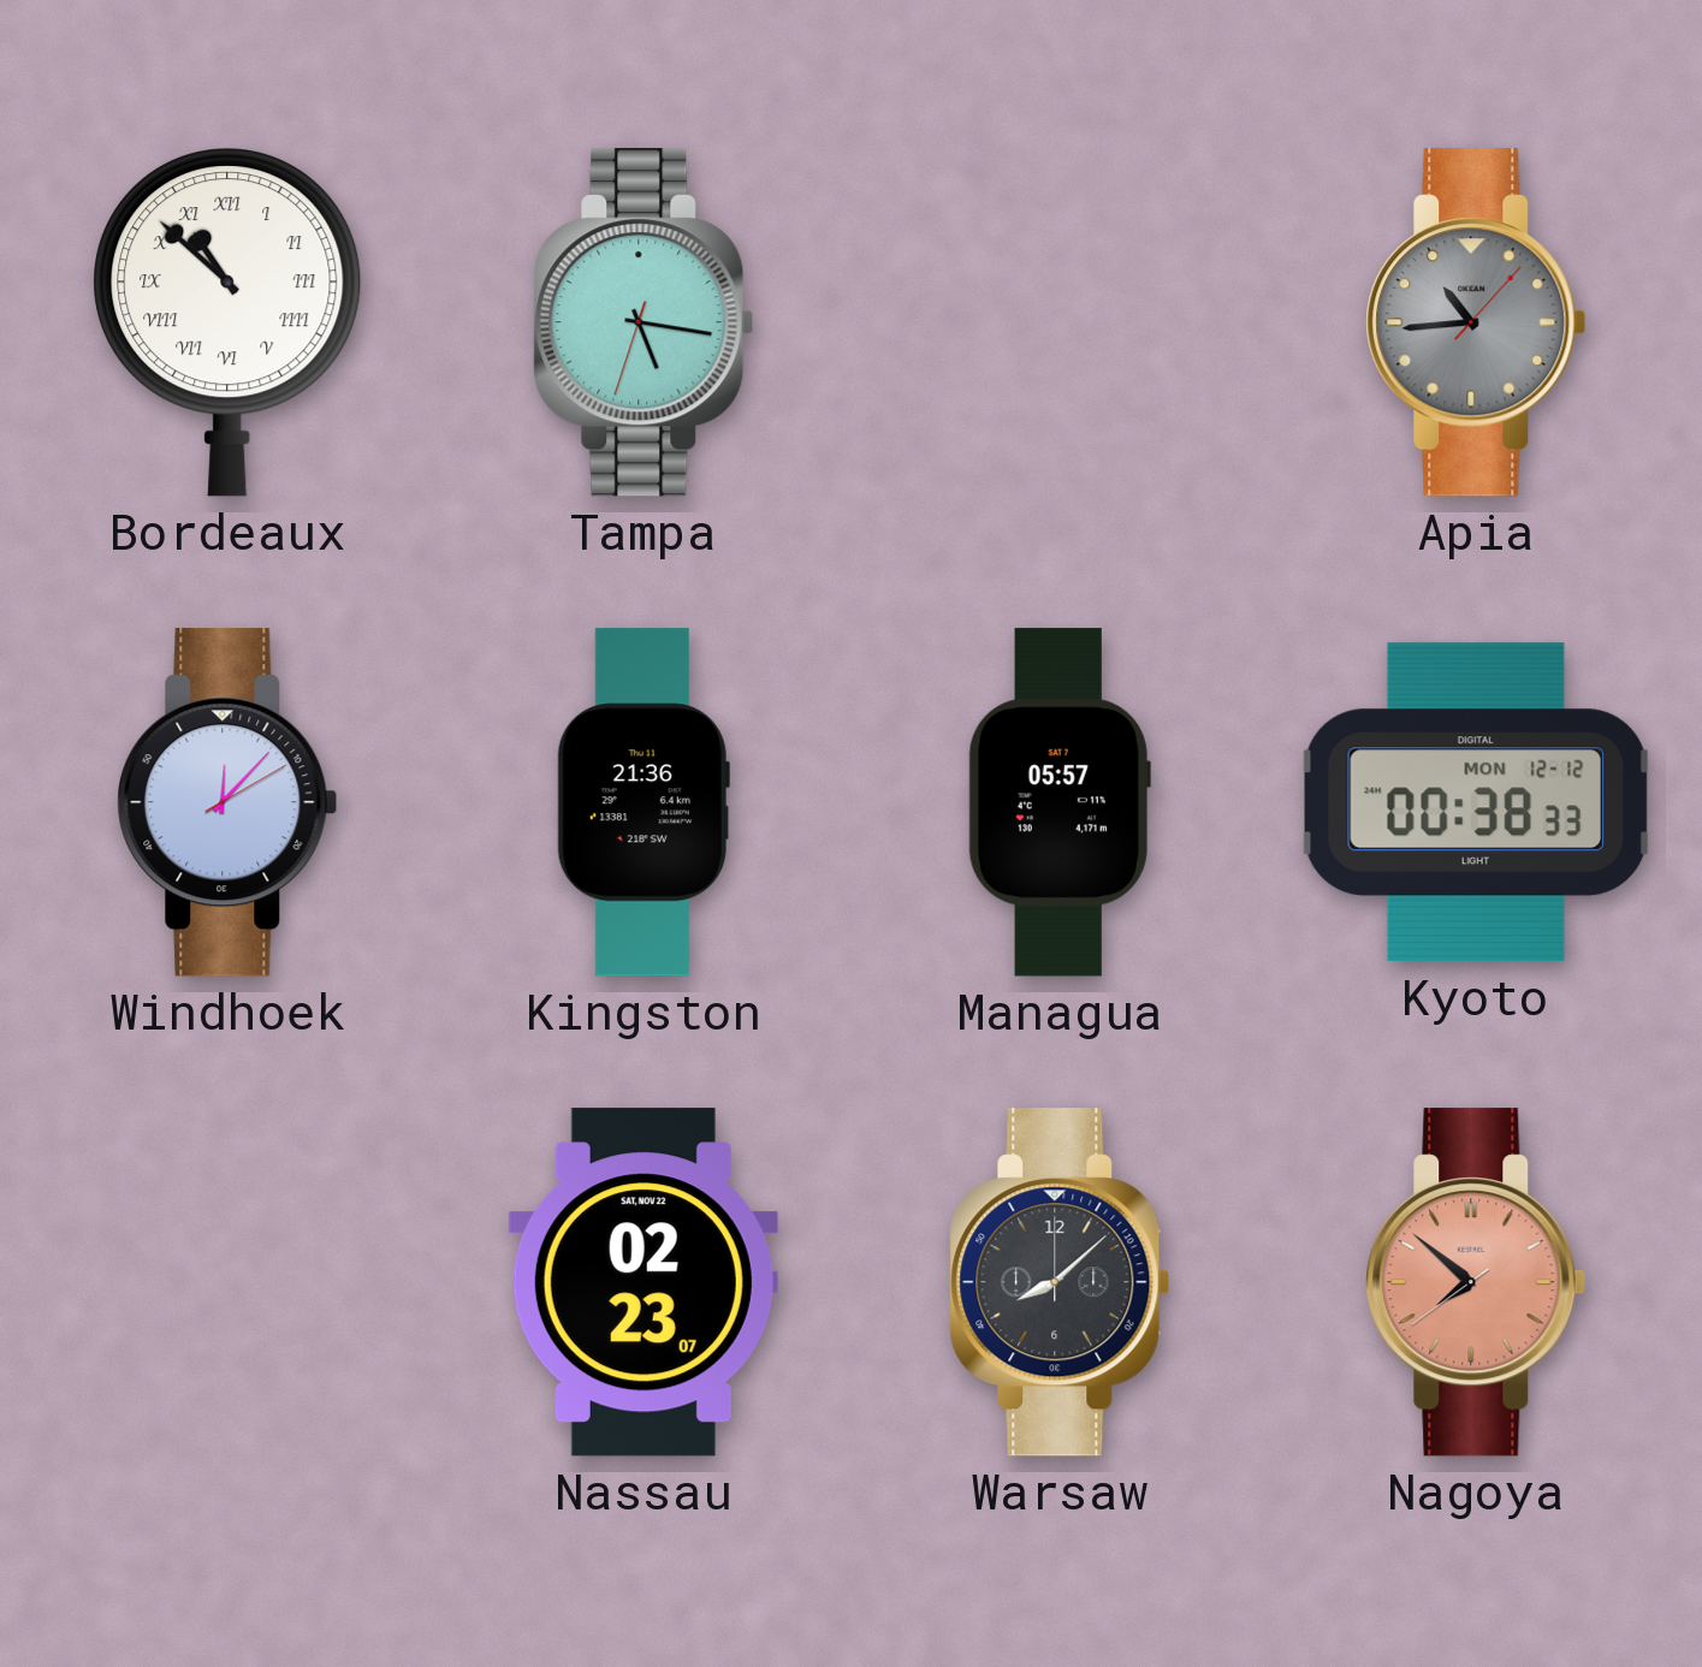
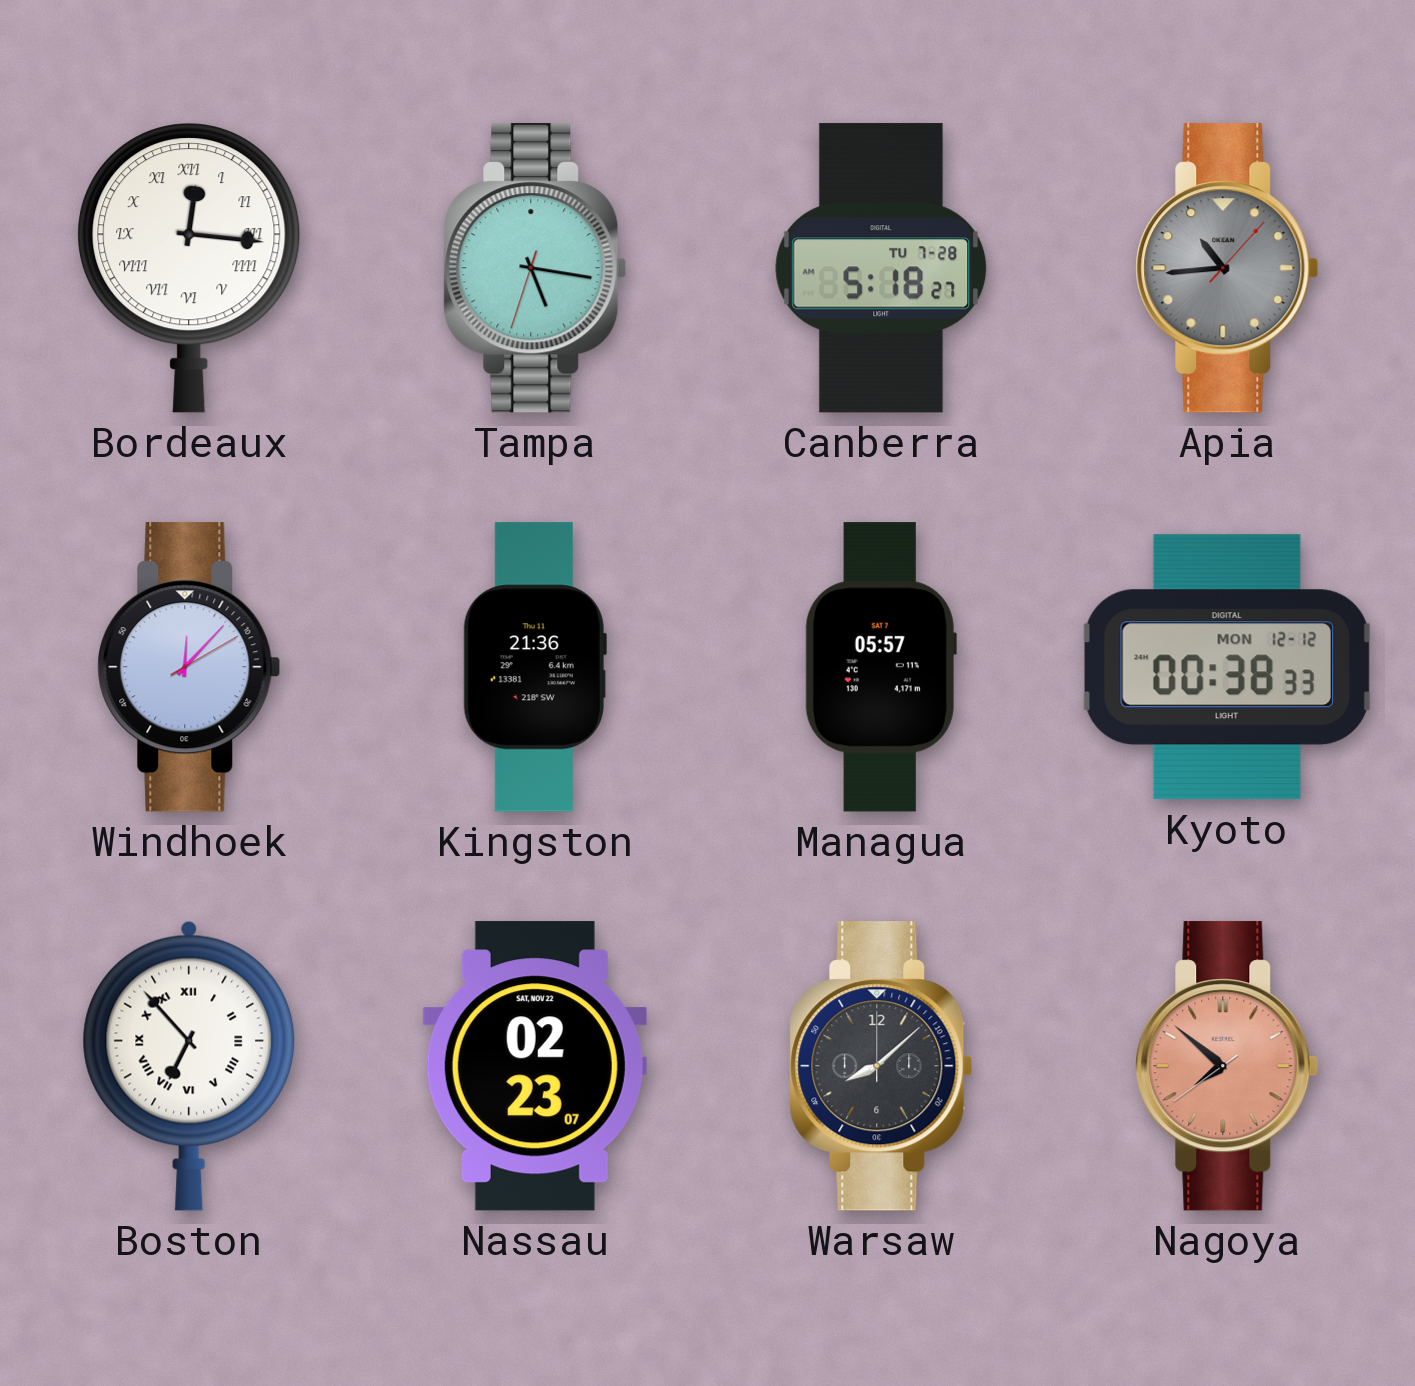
Bordeaux: 10:52 -> 12:16
Canberra: none -> 5:18
Boston: none -> 6:53
